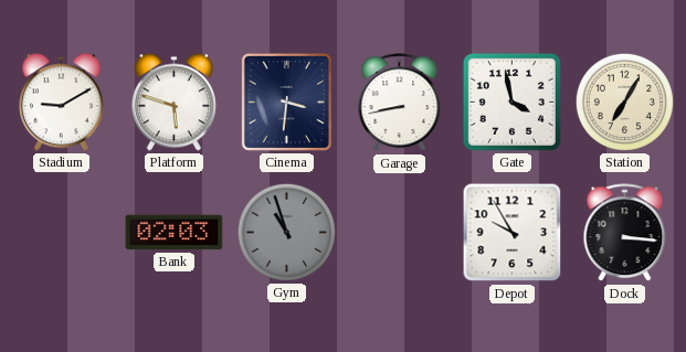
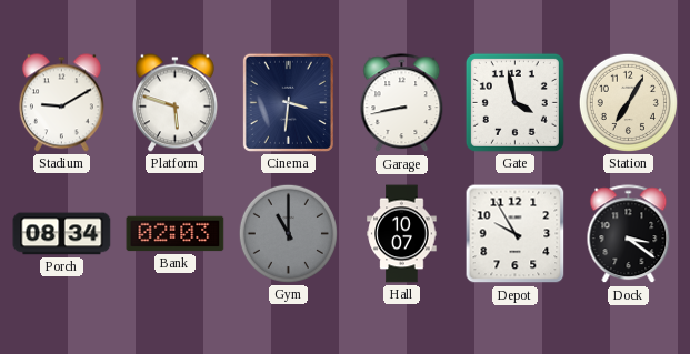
Porch: none -> 08:34
Gym: 10:57 -> 11:00
Hall: none -> 10:07
Dock: 3:16 -> 3:21
